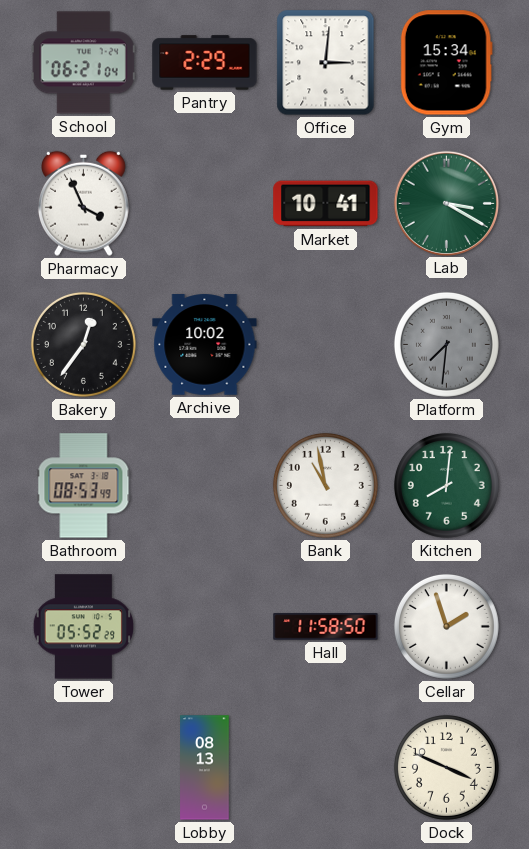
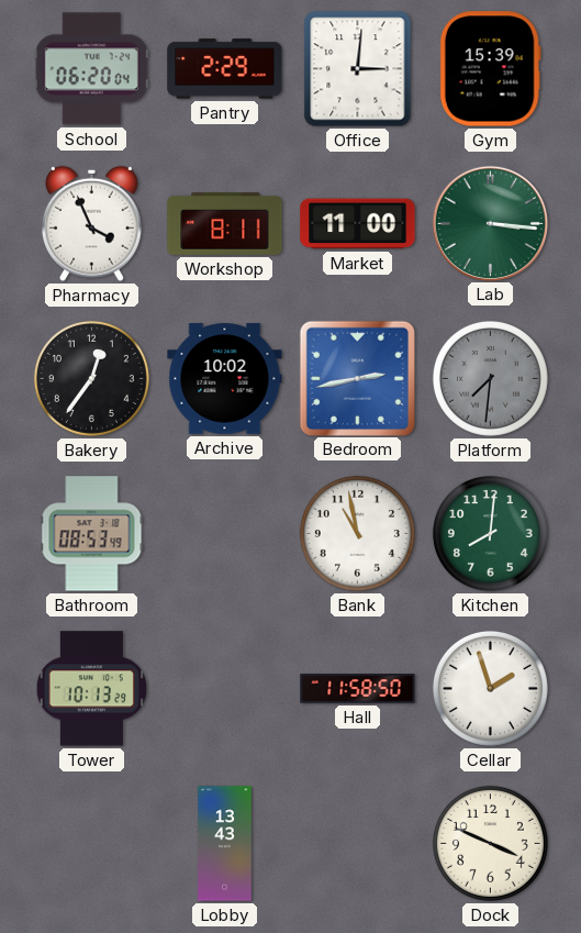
School: 06:21 -> 06:20
Gym: 15:34 -> 15:39
Workshop: none -> 8:11
Market: 10:41 -> 11:00
Lab: 3:20 -> 3:16
Bedroom: none -> 2:43
Tower: 05:52 -> 10:13
Lobby: 08:13 -> 13:43
